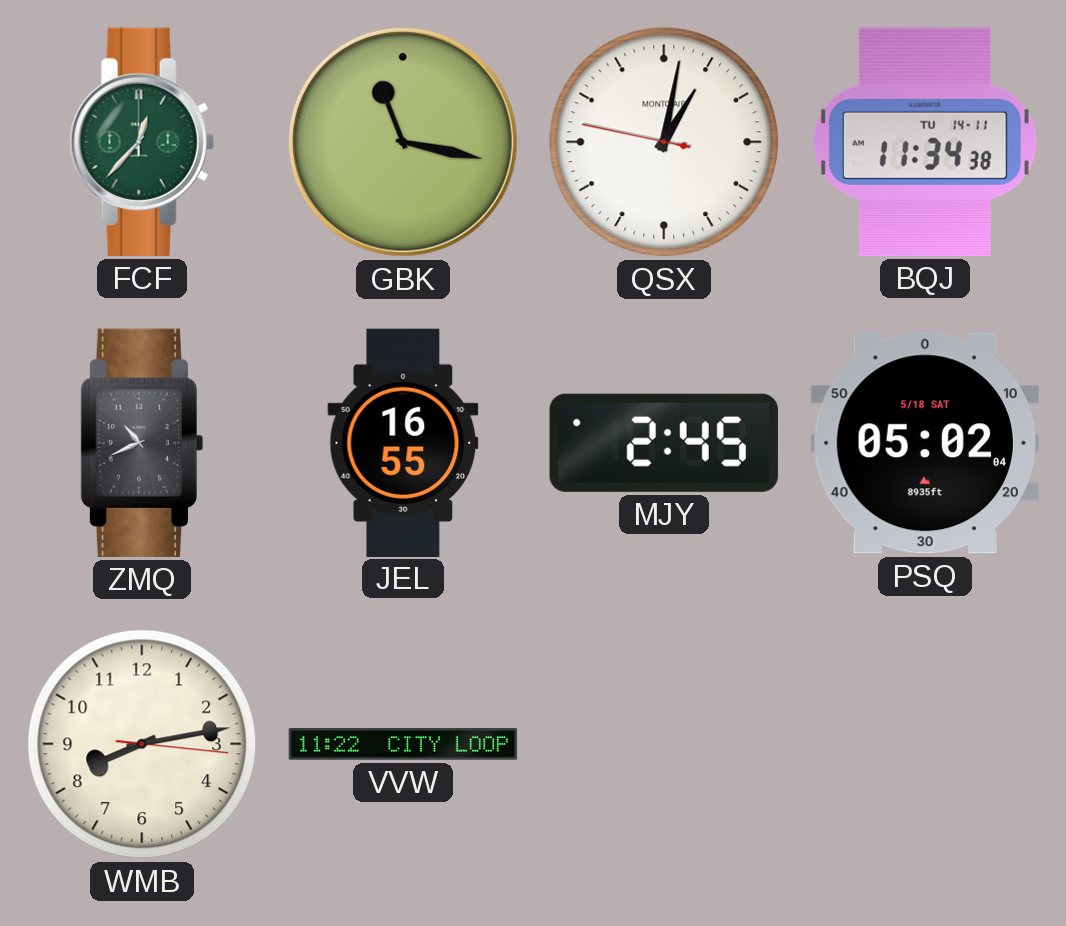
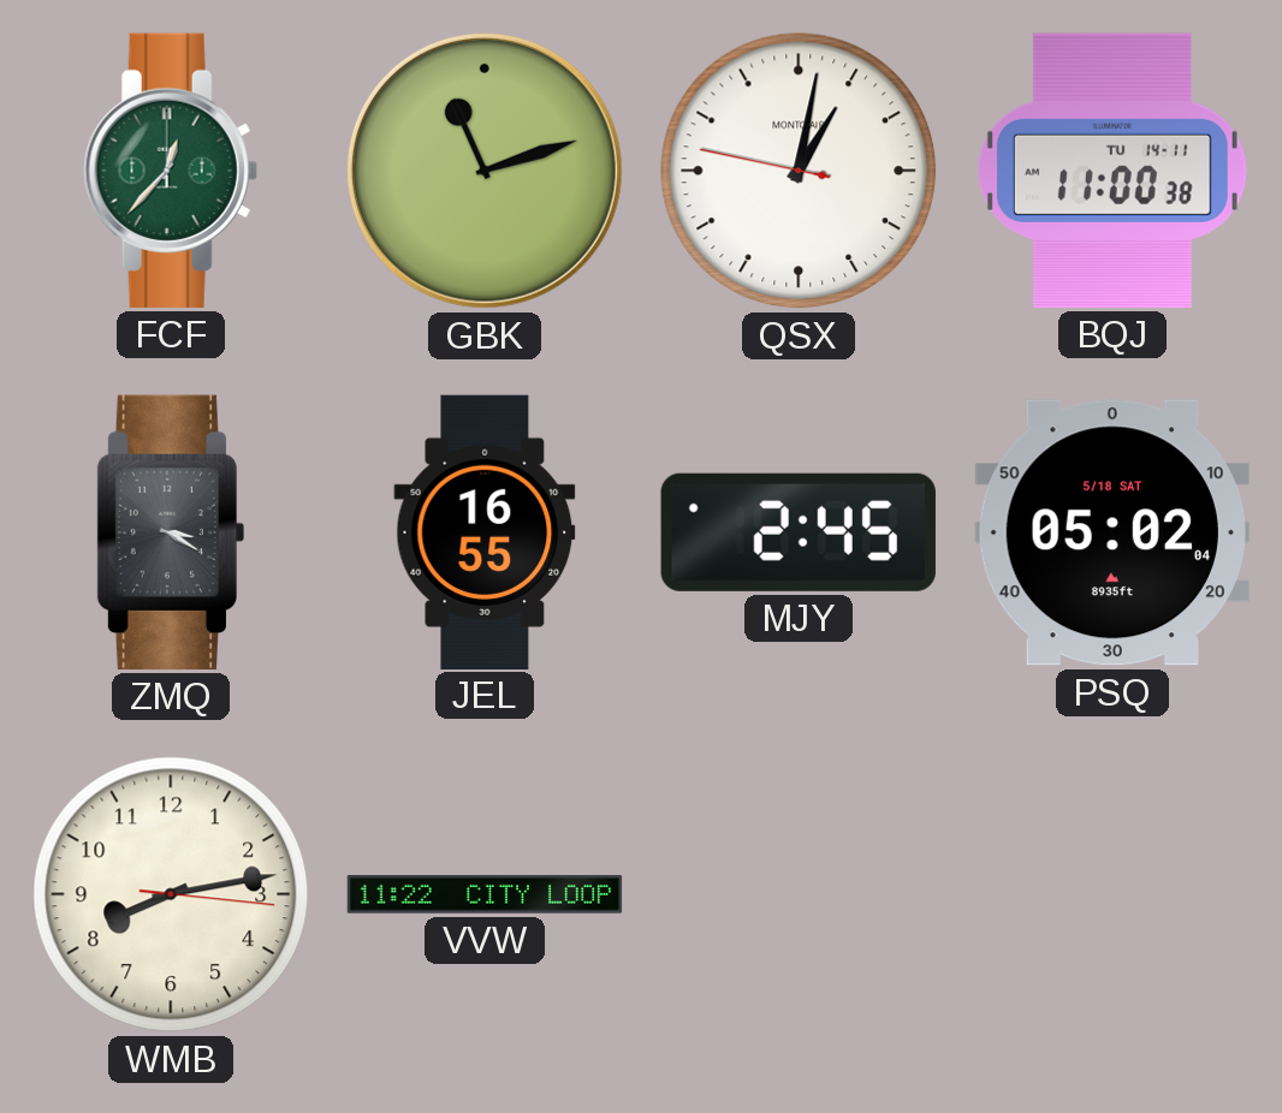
GBK: 11:17 -> 11:12
BQJ: 11:34 -> 11:00
ZMQ: 10:41 -> 3:20
